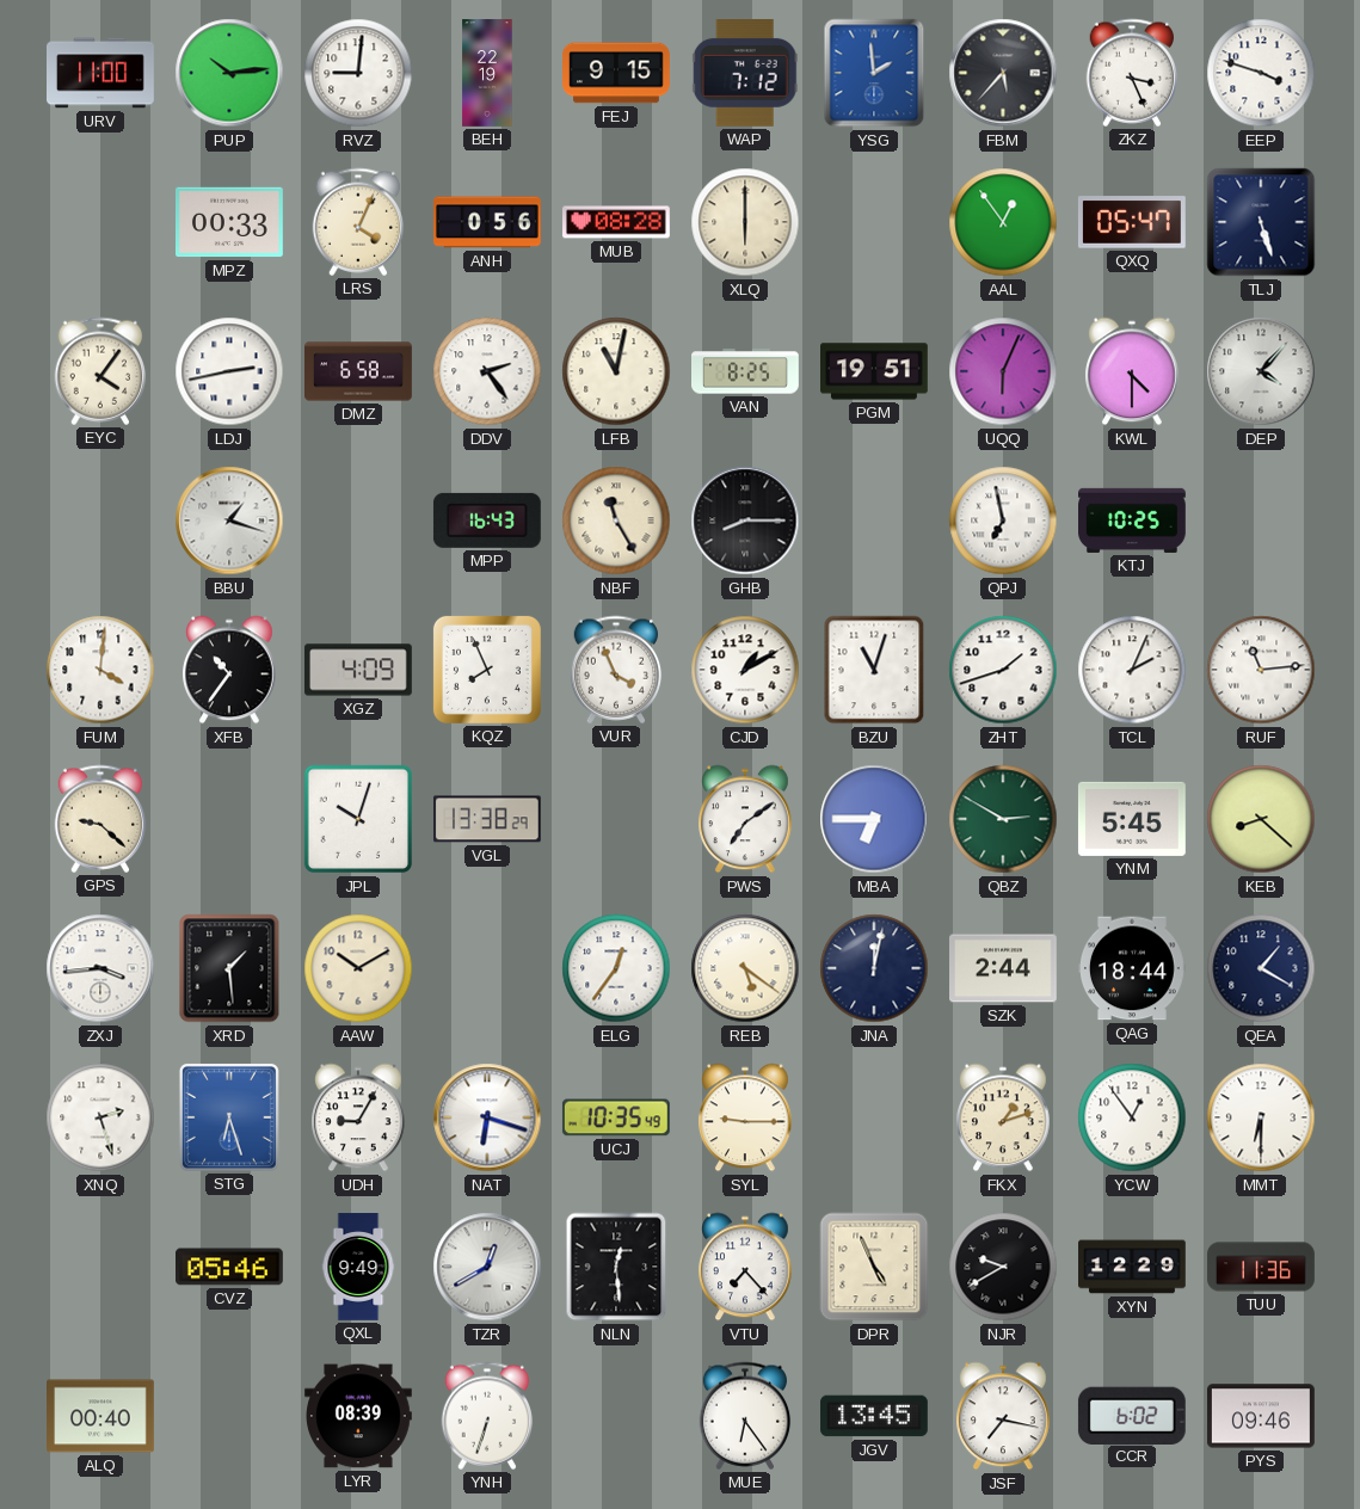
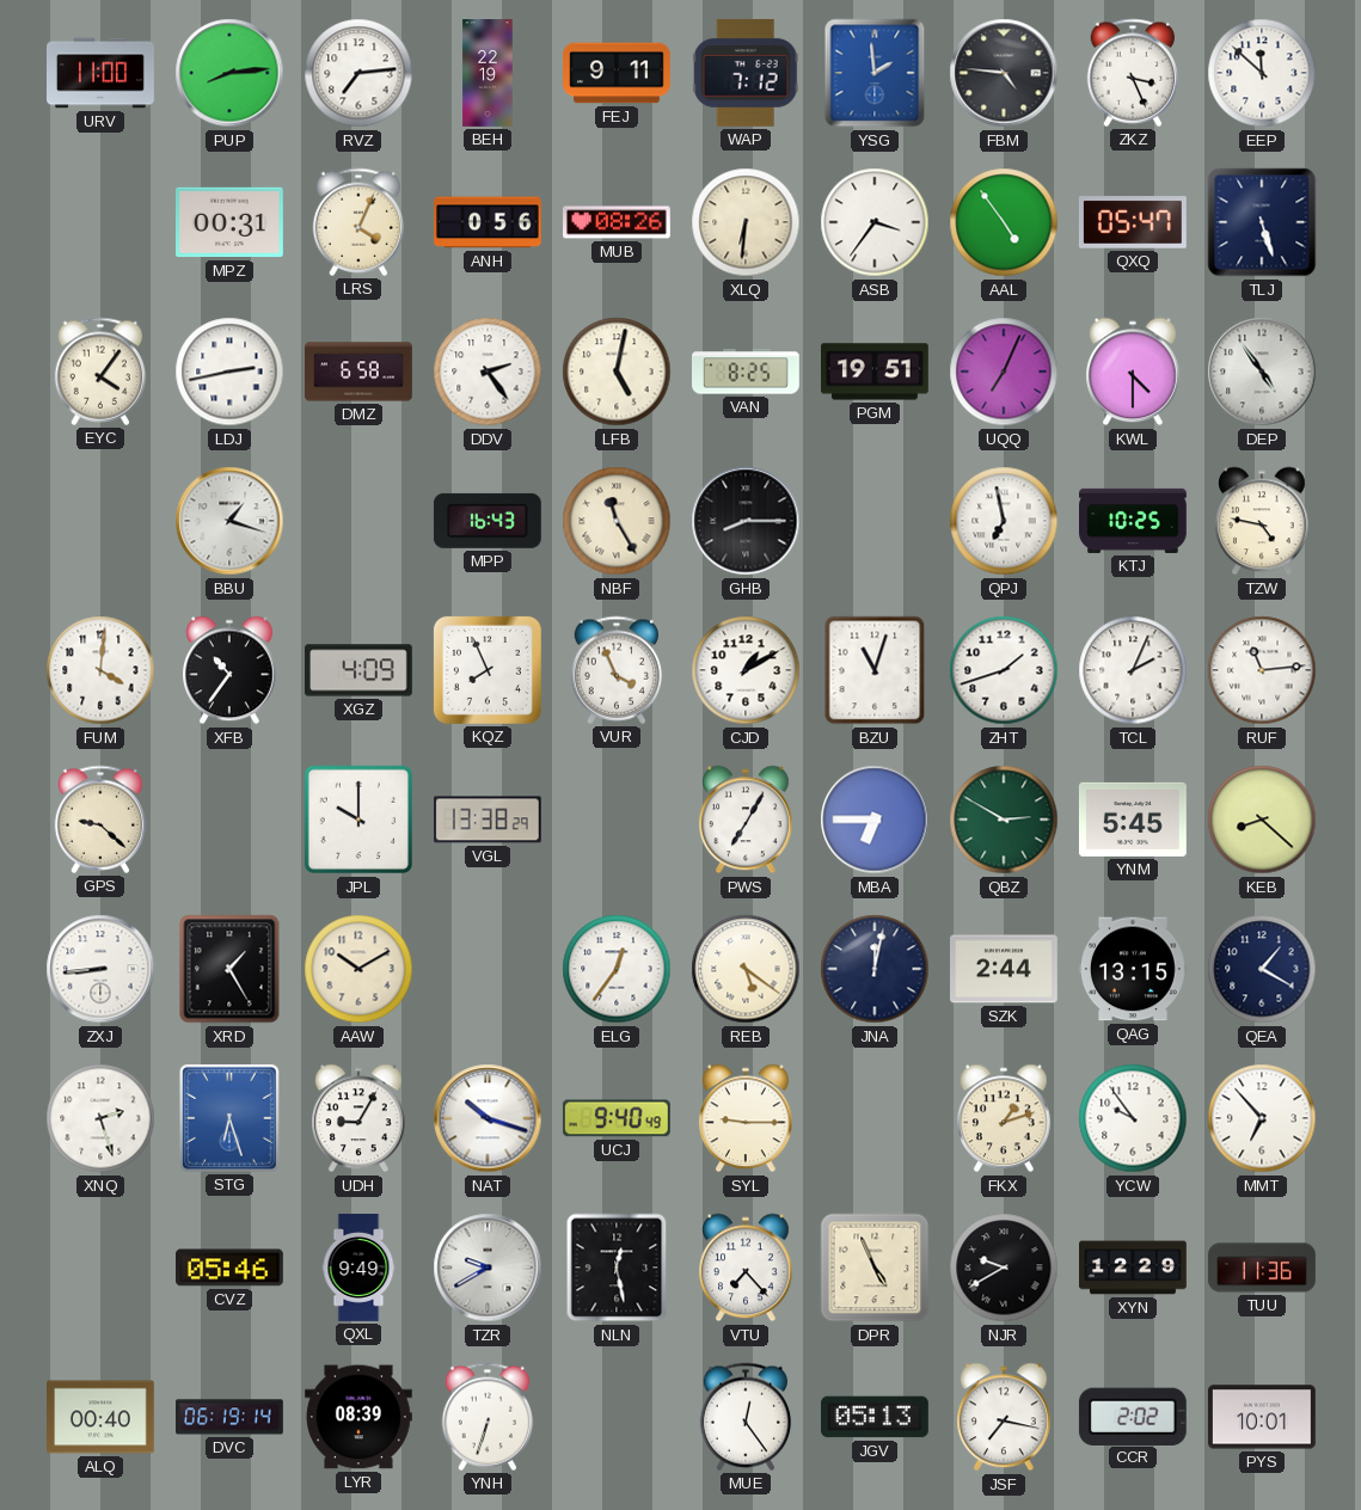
PUP: 10:14 -> 8:14
RVZ: 9:01 -> 7:14
FEJ: 9:15 -> 9:11
FBM: 5:37 -> 4:46
EEP: 3:48 -> 11:52
MPZ: 00:33 -> 00:31
MUB: 08:28 -> 08:26
XLQ: 6:00 -> 6:31
ASB: none -> 3:36
AAL: 12:54 -> 4:54
LFB: 11:02 -> 5:02
UQQ: 6:04 -> 7:04
DEP: 4:07 -> 4:54
TZW: none -> 4:47
JPL: 10:03 -> 10:00
PWS: 7:09 -> 7:05
ZXJ: 3:44 -> 8:44
XRD: 1:29 -> 1:25
QAG: 18:44 -> 13:15
NAT: 6:18 -> 10:18
UCJ: 10:35 -> 9:40
YCW: 12:54 -> 9:54
MMT: 6:30 -> 6:53
TZR: 12:40 -> 9:40
NLN: 12:29 -> 12:28
DVC: none -> 06:19
MUE: 6:24 -> 12:24
JGV: 13:45 -> 05:13
CCR: 6:02 -> 2:02
PYS: 09:46 -> 10:01
